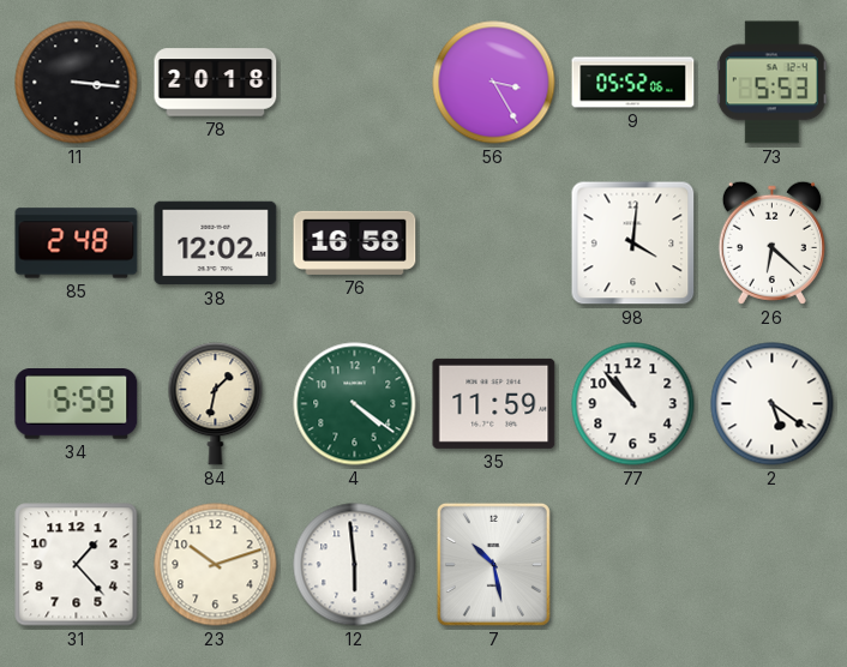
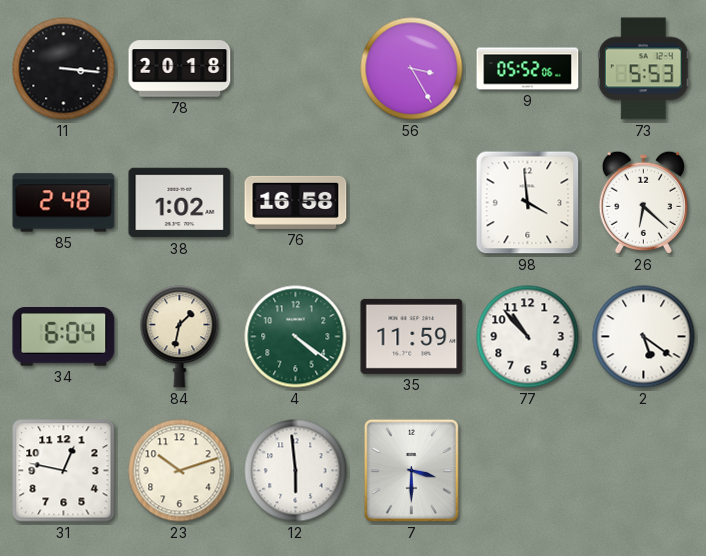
38: 12:02 -> 1:02
98: 4:01 -> 3:59
34: 5:59 -> 6:04
31: 1:23 -> 12:47
7: 10:28 -> 3:30
